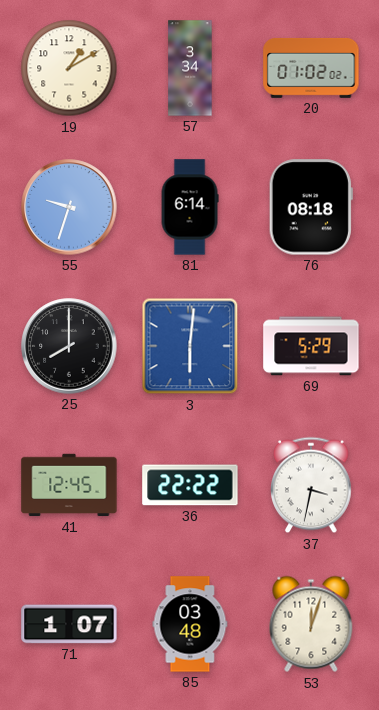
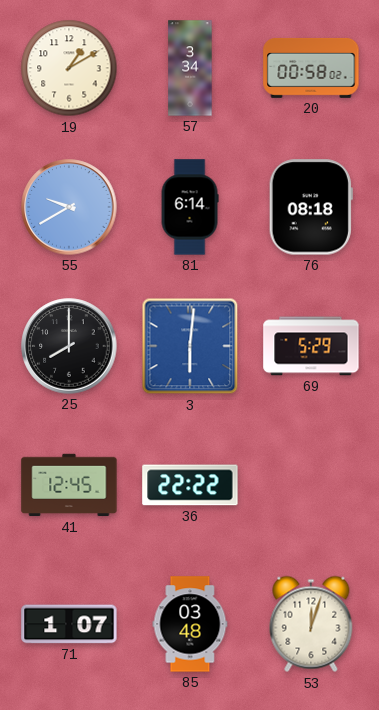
20: 01:02 -> 00:58
55: 9:33 -> 9:40
37: 3:32 -> none
